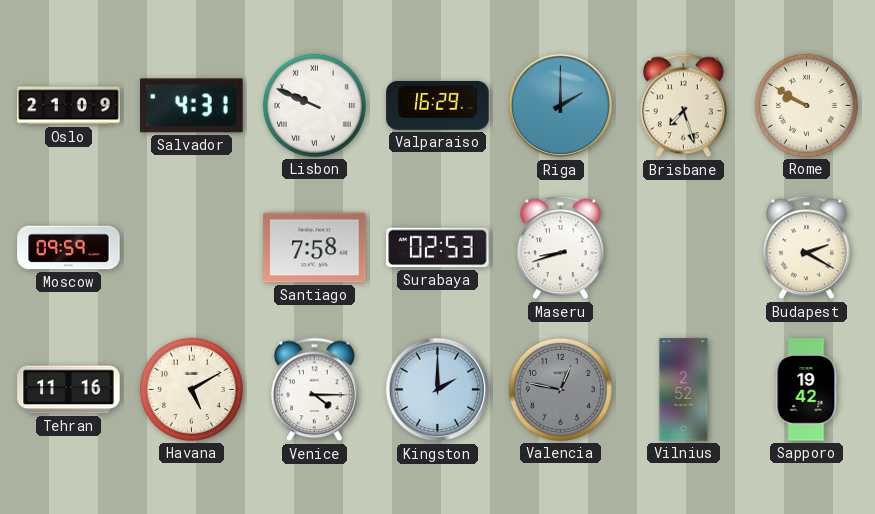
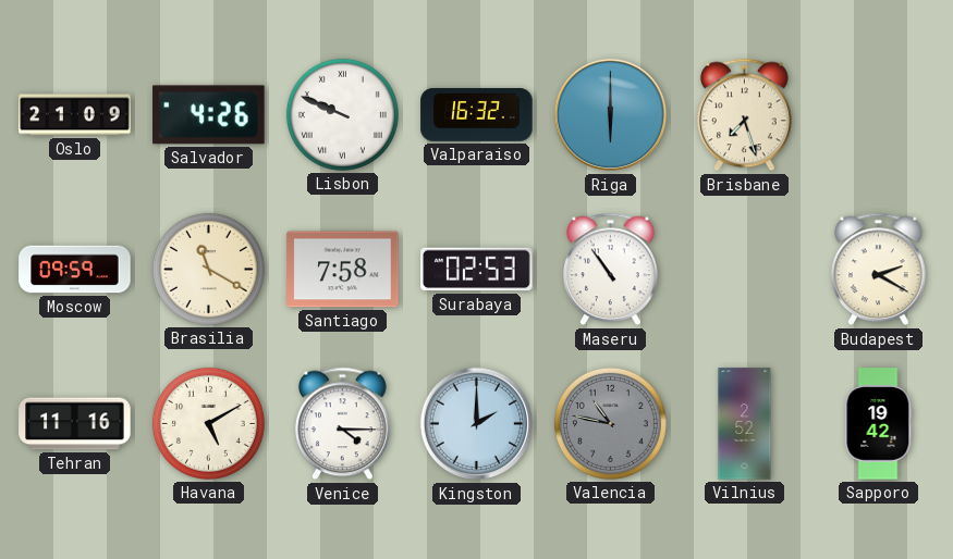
Salvador: 4:31 -> 4:26
Valparaiso: 16:29 -> 16:32
Riga: 2:00 -> 6:00
Rome: 9:50 -> none
Brasilia: none -> 11:20
Maseru: 8:42 -> 10:54
Valencia: 12:47 -> 10:47
